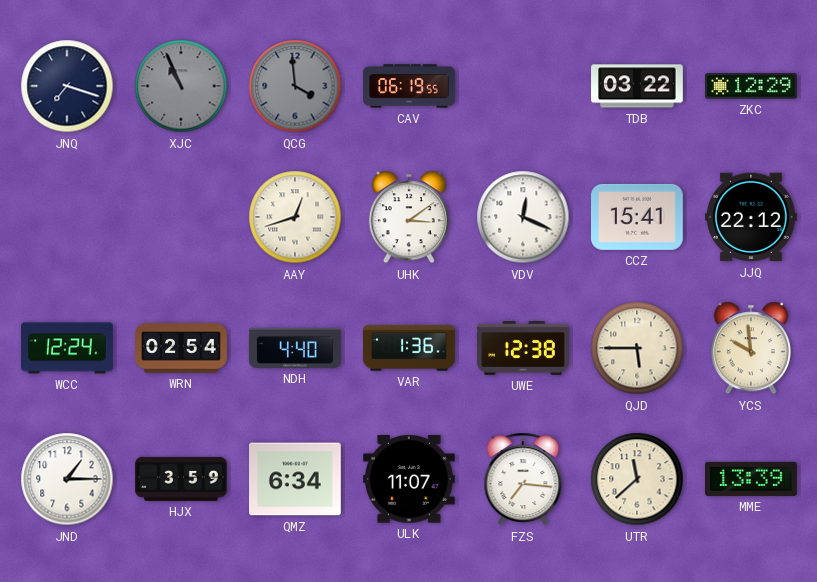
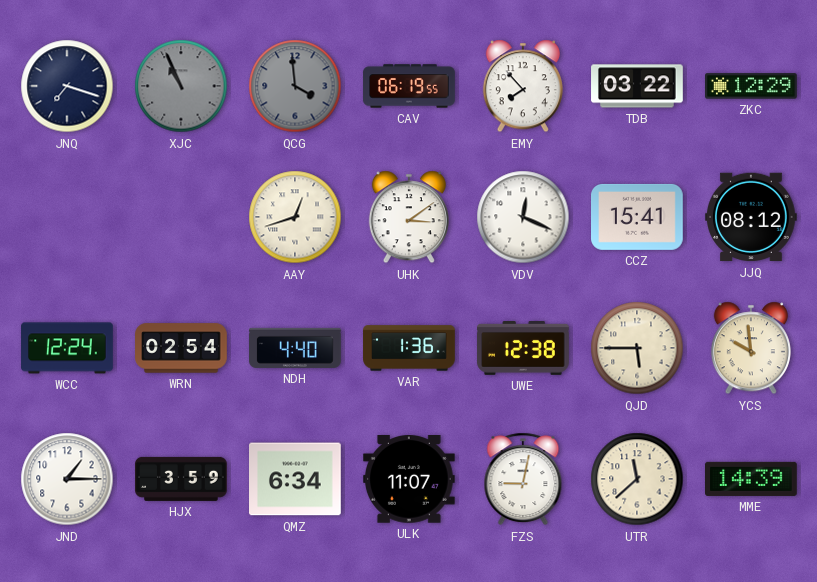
EMY: none -> 7:53
JJQ: 22:12 -> 08:12
FZS: 7:16 -> 9:02
MME: 13:39 -> 14:39
